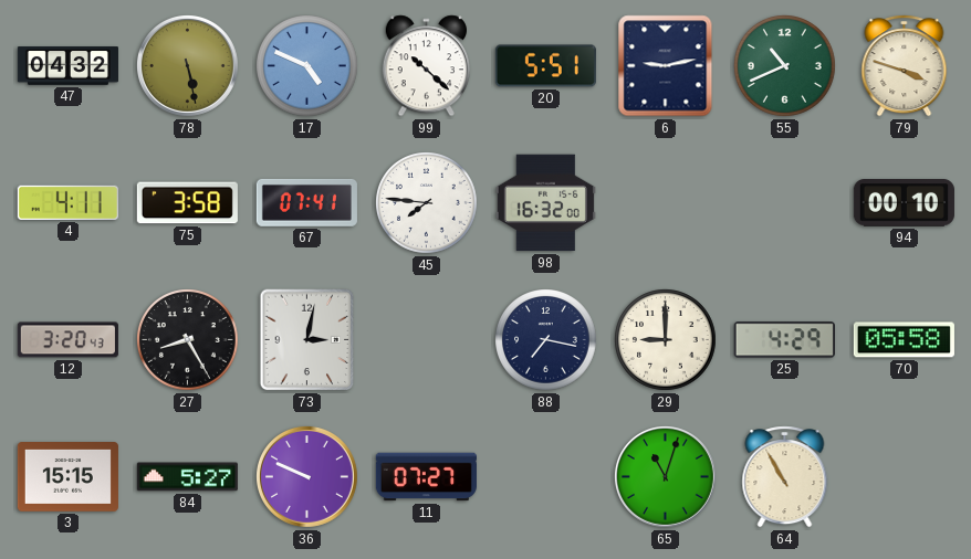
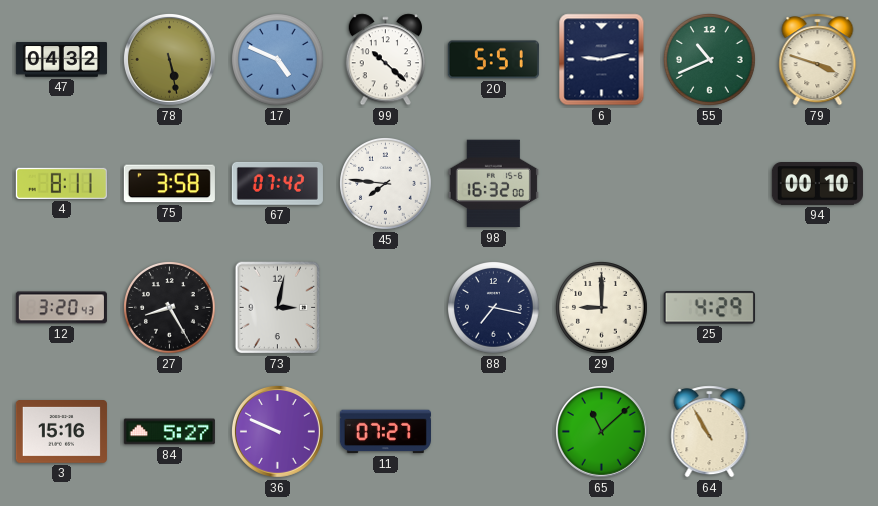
4: 4:11 -> 8:11
67: 07:41 -> 07:42
70: 05:58 -> none
3: 15:15 -> 15:16
65: 11:03 -> 11:08
